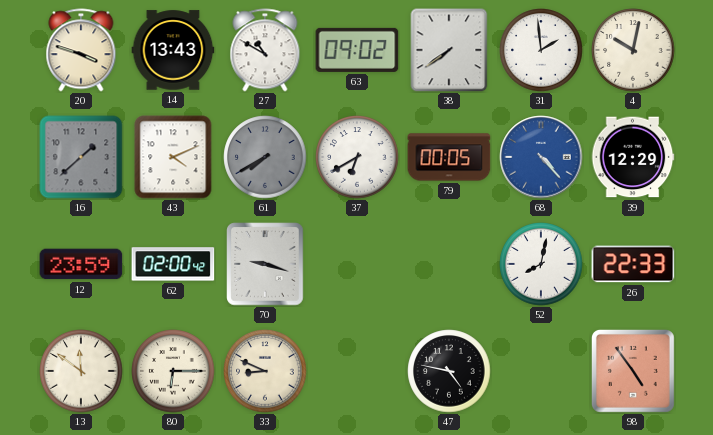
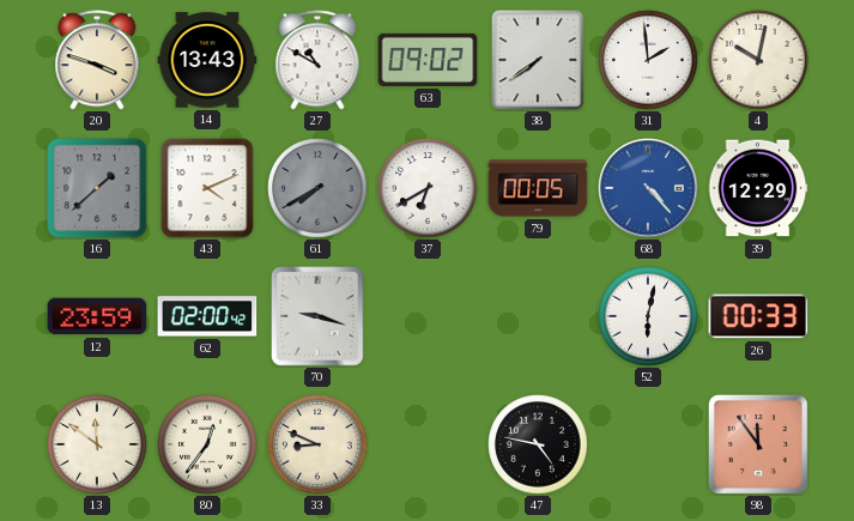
52: 8:02 -> 6:02
26: 22:33 -> 00:33
80: 6:15 -> 12:36
98: 4:54 -> 11:54
